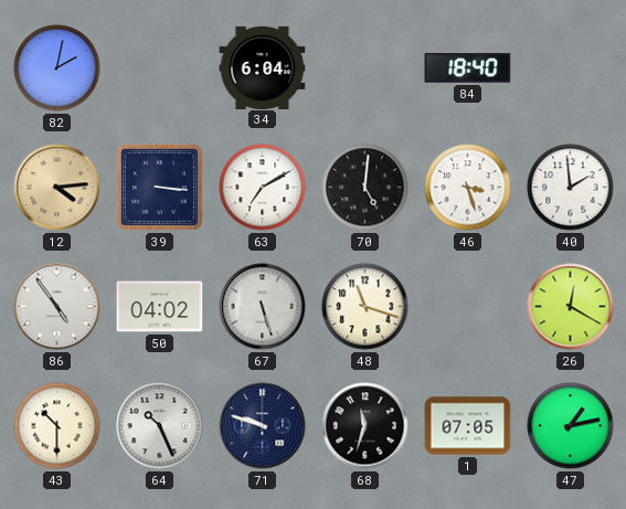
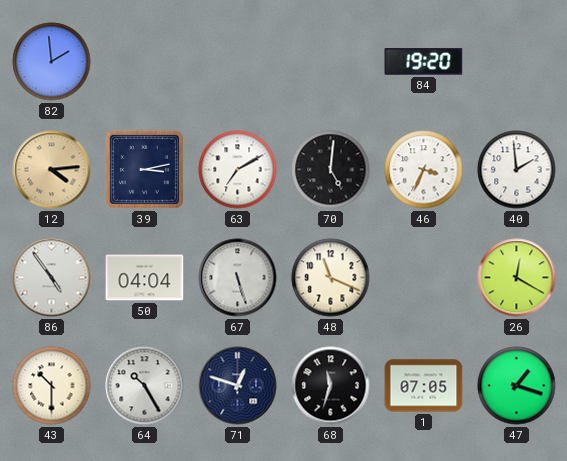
82: 2:02 -> 1:59
34: 6:04 -> none
84: 18:40 -> 19:20
39: 3:16 -> 3:13
46: 3:27 -> 3:34
50: 04:02 -> 04:04
48: 11:18 -> 11:19
64: 10:26 -> 10:25
71: 9:48 -> 12:48
47: 1:13 -> 1:18
